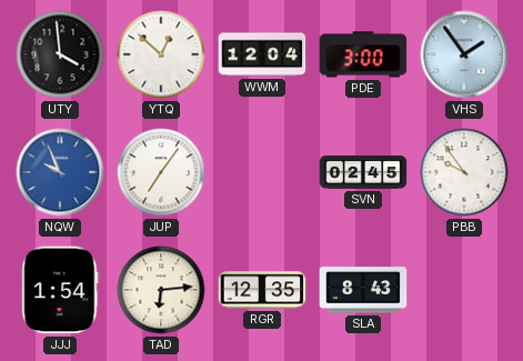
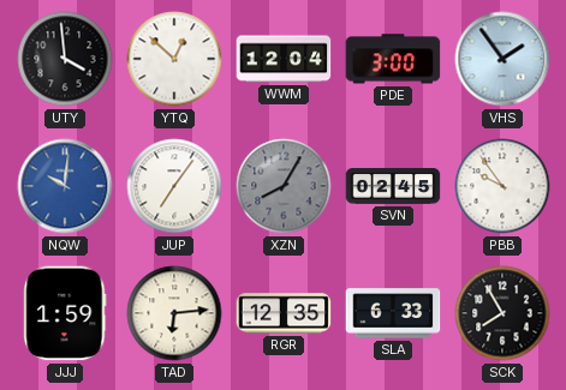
NQW: 9:56 -> 10:01
XZN: none -> 8:05
JJJ: 1:54 -> 1:59
SLA: 8:43 -> 6:33
SCK: none -> 7:55
